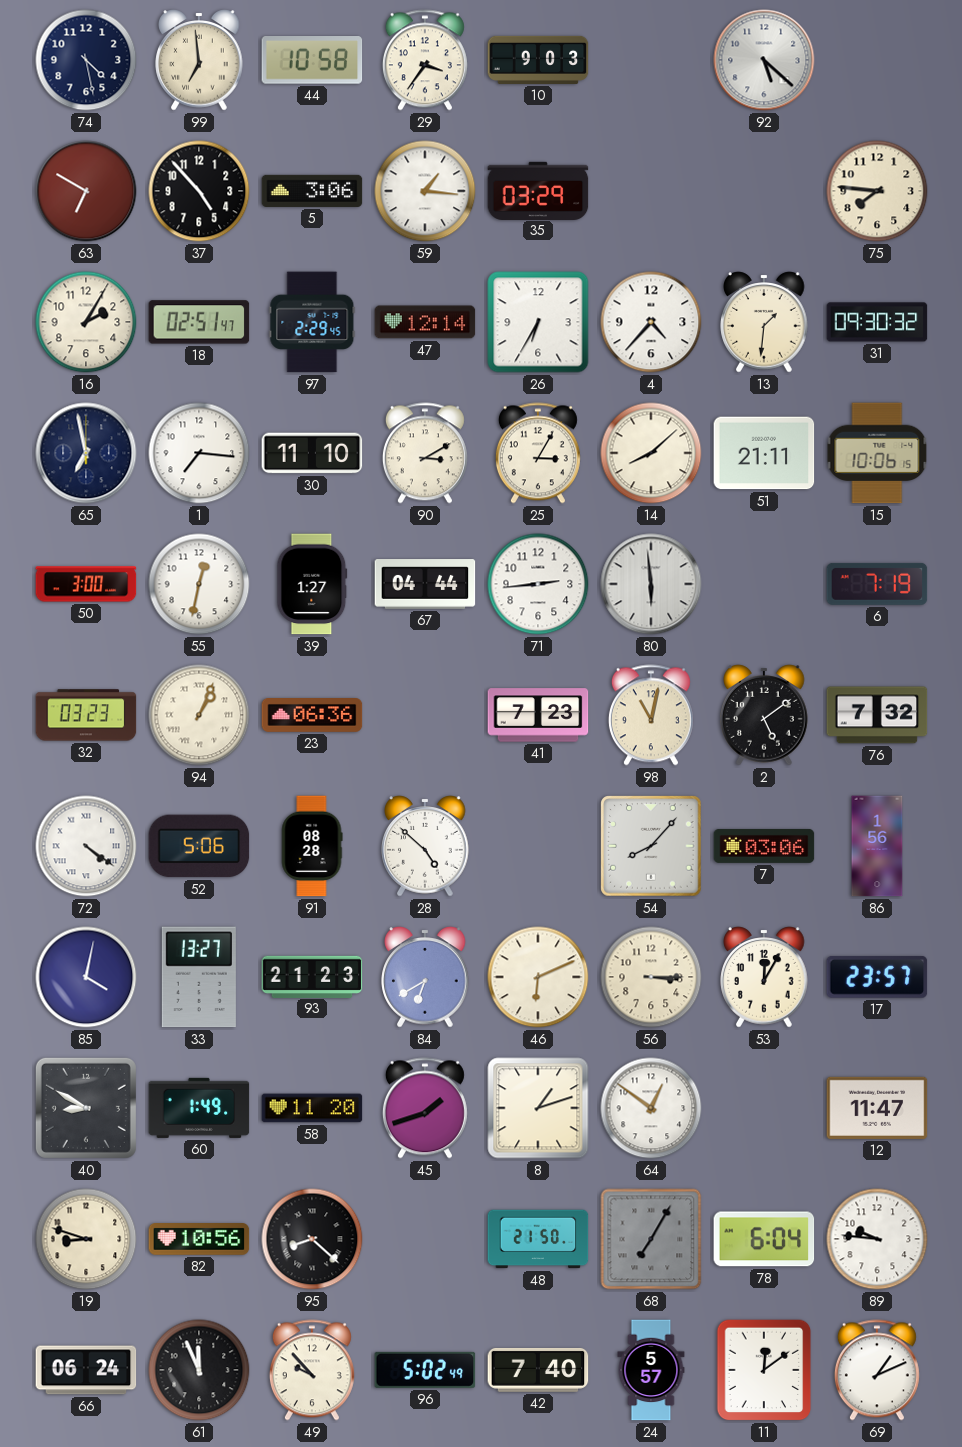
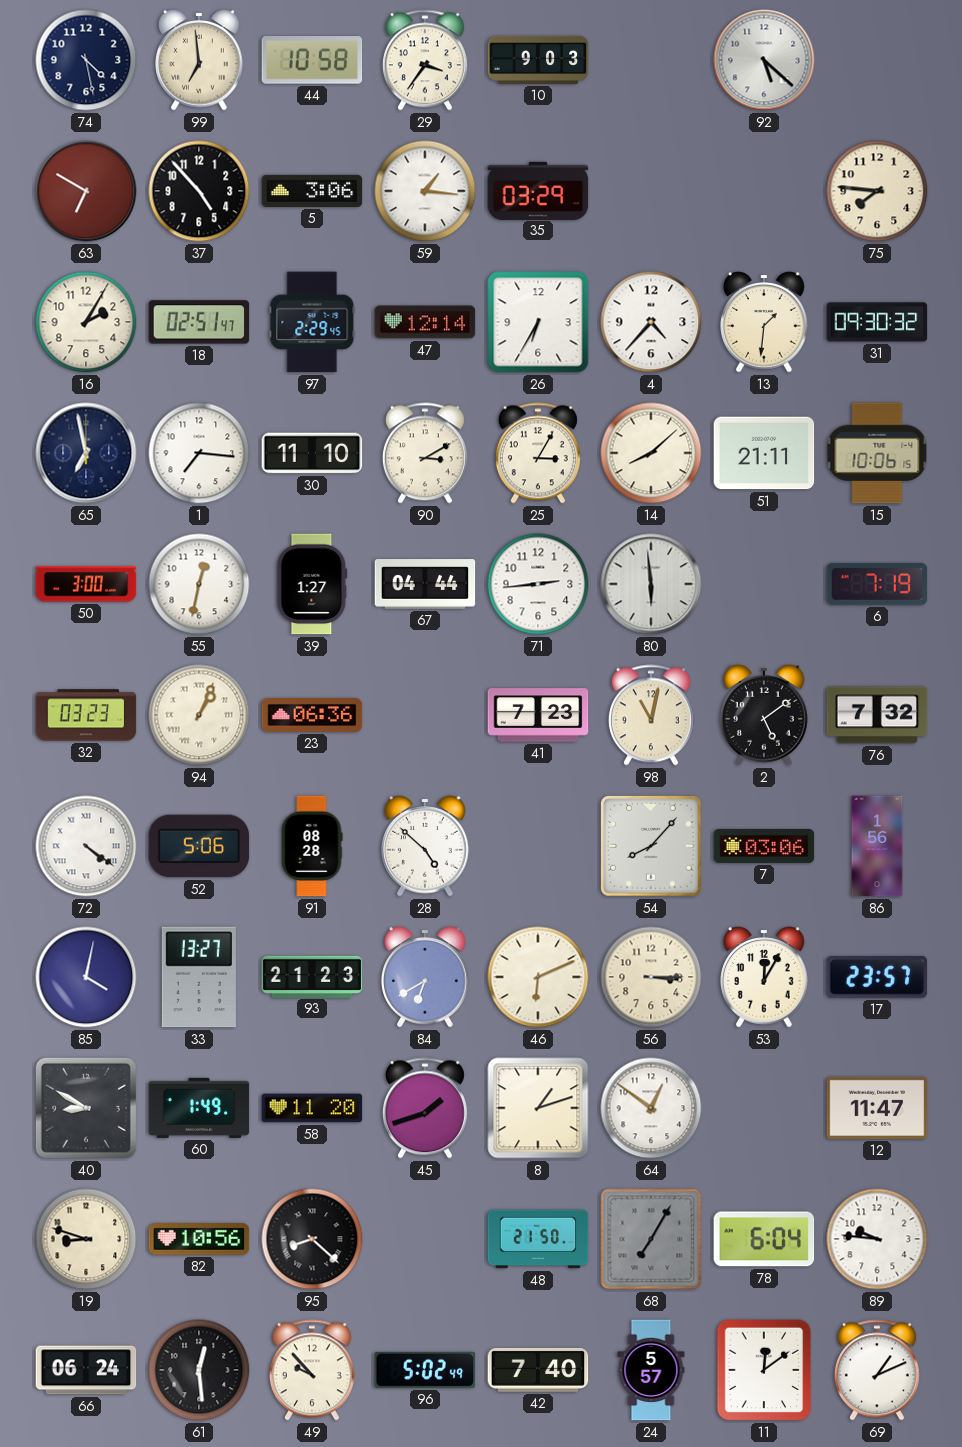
61: 11:56 -> 12:29
